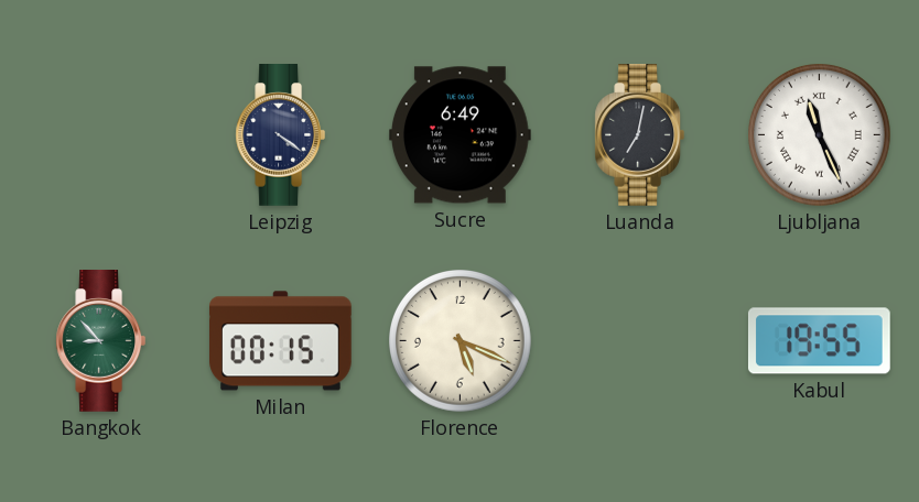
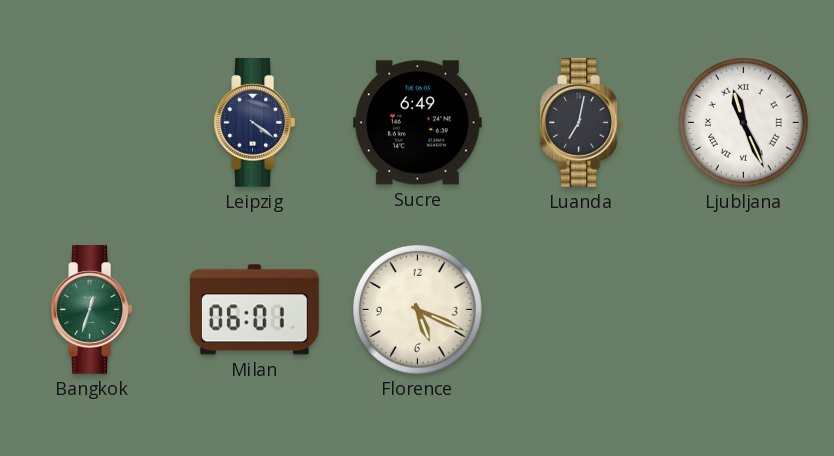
Bangkok: 8:53 -> 12:33
Milan: 00:15 -> 06:01
Kabul: 19:55 -> none
